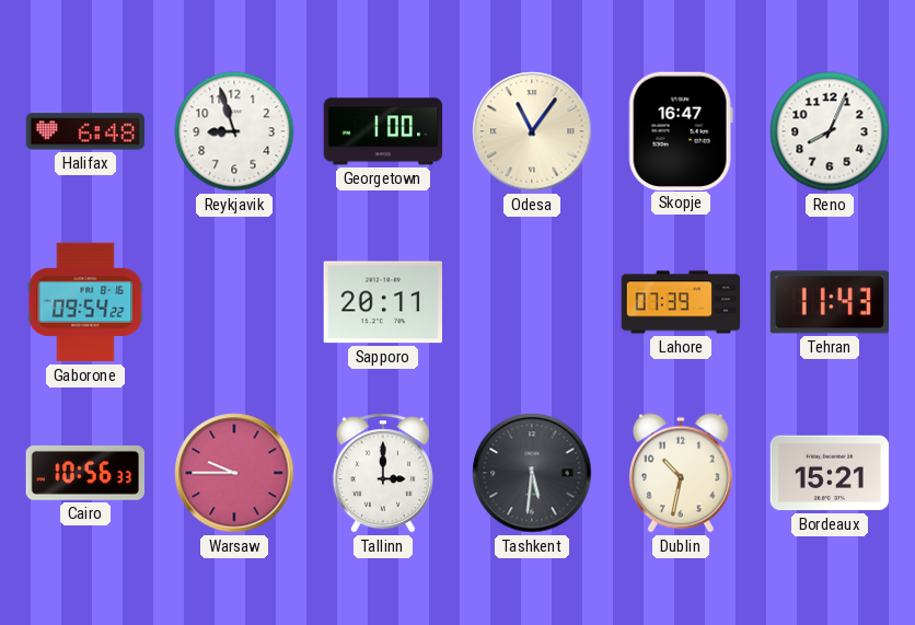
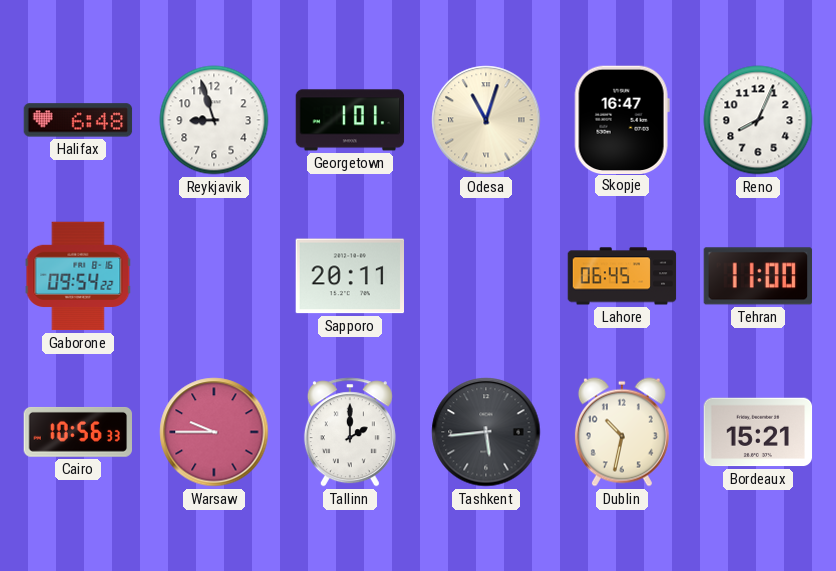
Georgetown: 1:00 -> 1:01
Odesa: 11:06 -> 11:03
Lahore: 07:39 -> 06:45
Tehran: 11:43 -> 11:00
Tallinn: 3:00 -> 2:00
Tashkent: 5:31 -> 5:44
